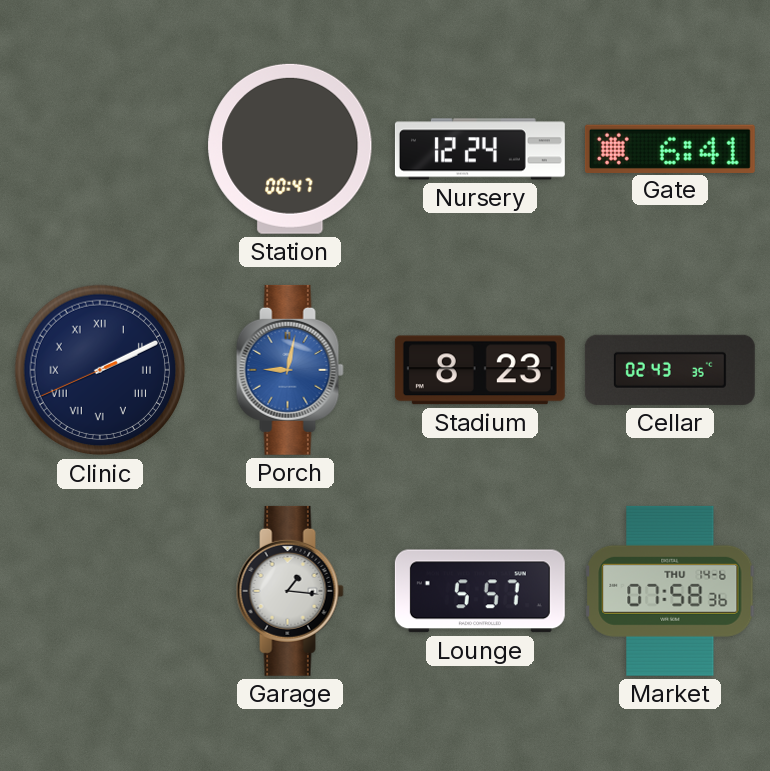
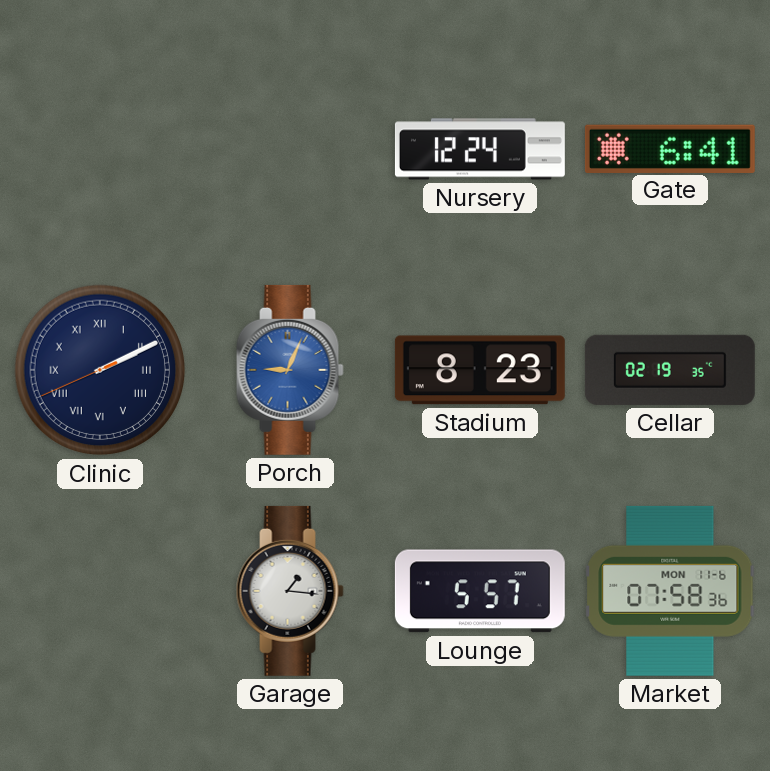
Station: 00:47 -> none
Porch: 9:02 -> 9:04
Cellar: 02:43 -> 02:19
Market date: THU 14-6 -> MON 11-6
